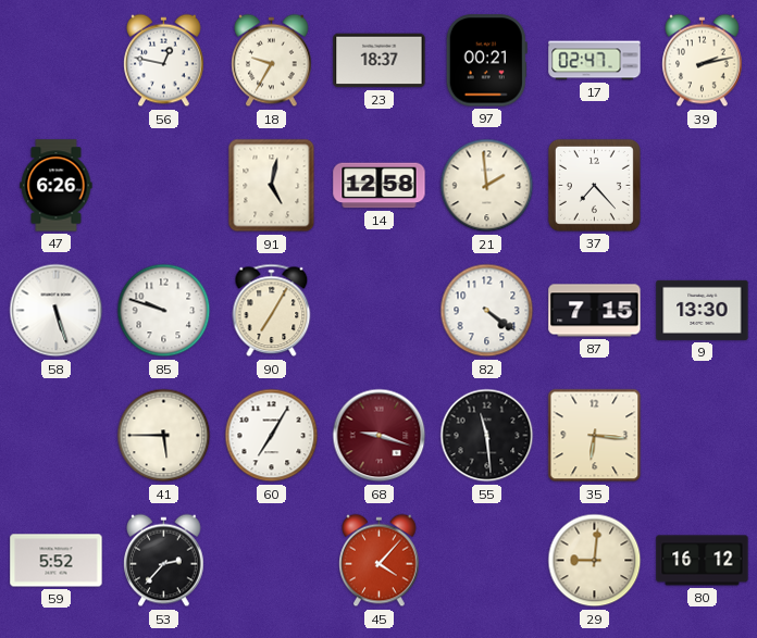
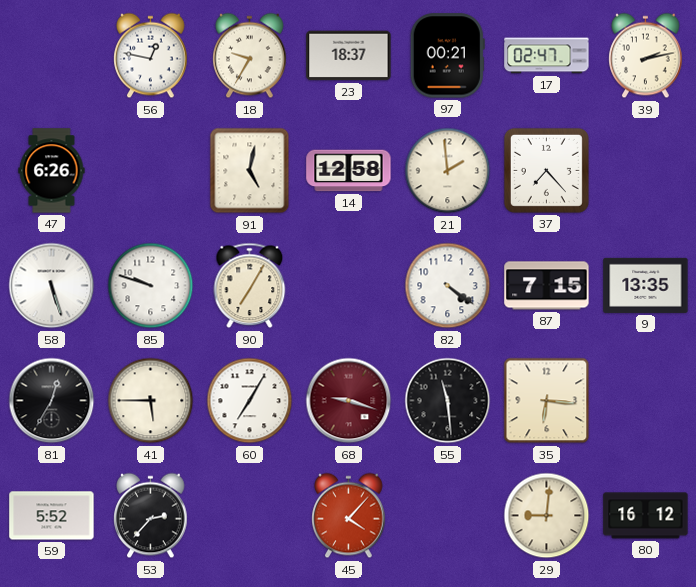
9: 13:30 -> 13:35
81: none -> 12:35
